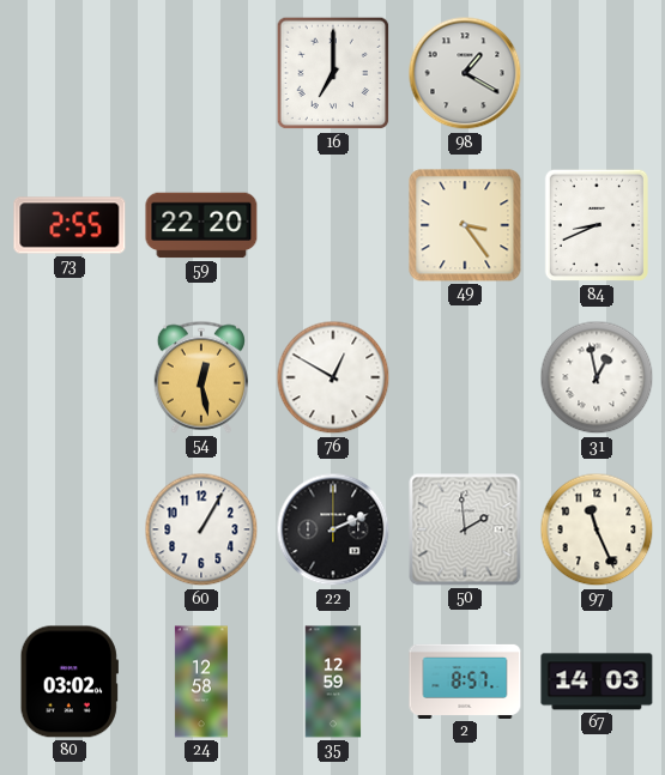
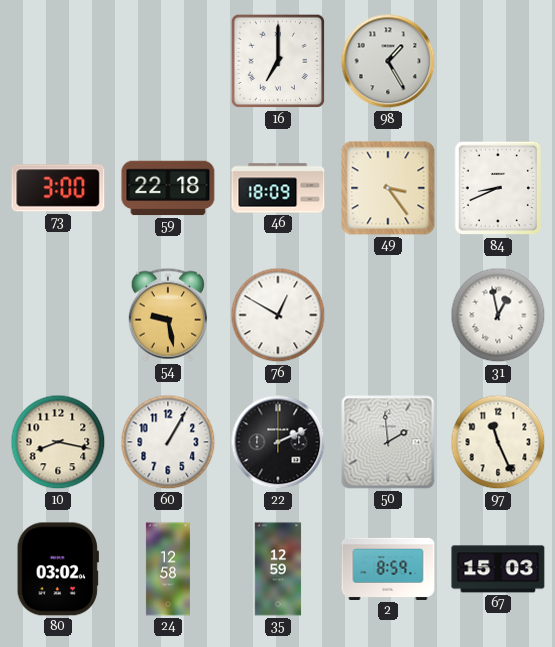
98: 1:20 -> 1:25
73: 2:55 -> 3:00
59: 22:20 -> 22:18
46: none -> 18:09
54: 12:28 -> 9:28
10: none -> 8:17
2: 8:57 -> 8:59
67: 14:03 -> 15:03
